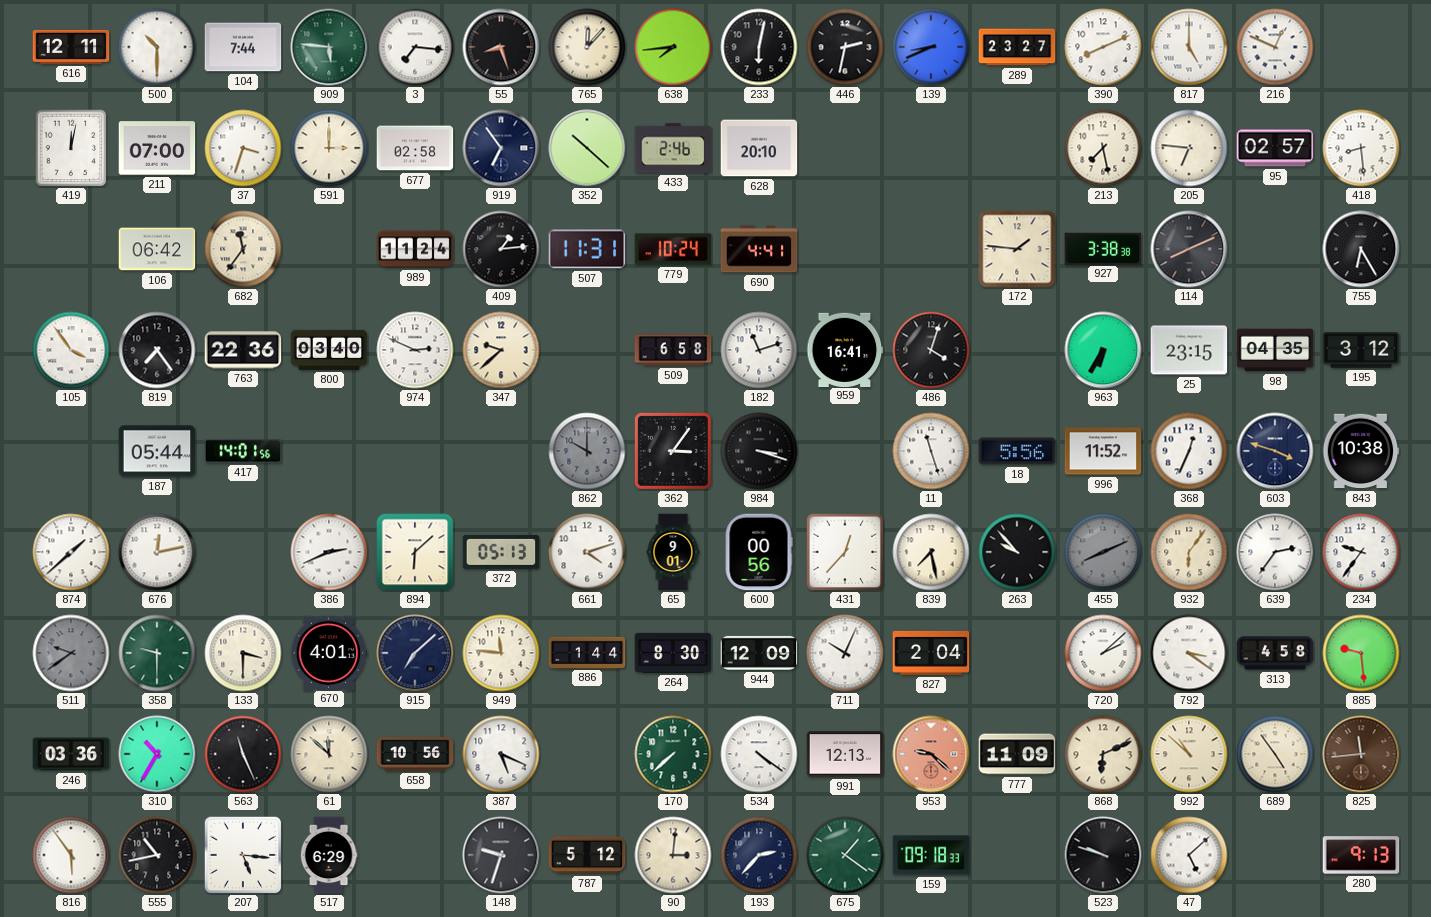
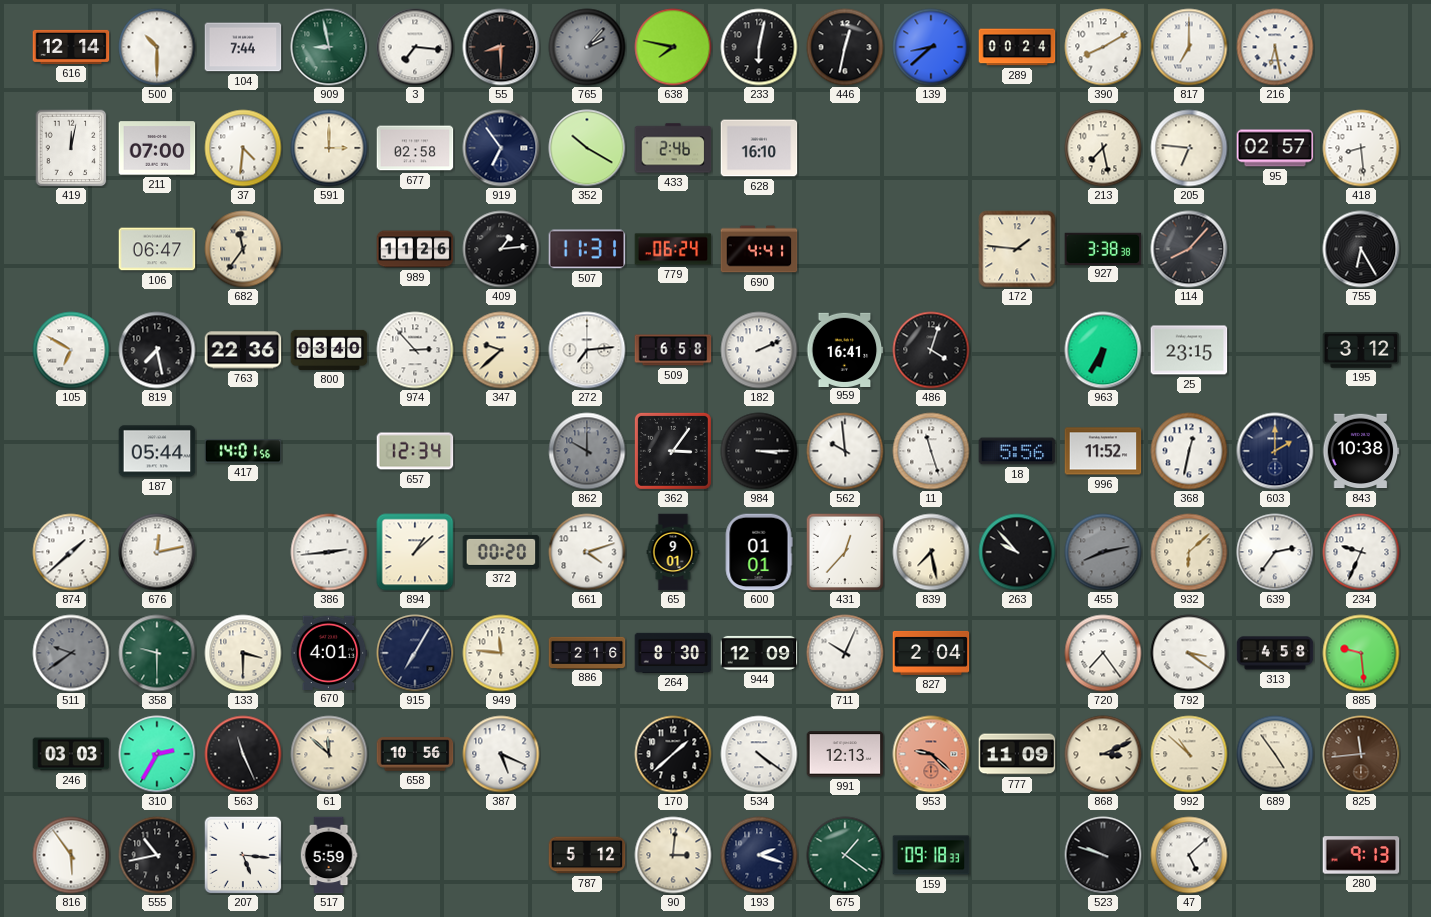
616: 12:11 -> 12:14
909: 5:46 -> 8:58
55: 8:27 -> 8:30
765: 12:07 -> 2:07
765 dial: cream -> grey
638: 7:44 -> 7:47
446: 2:32 -> 12:32
139: 8:41 -> 8:38
289: 23:27 -> 00:24
390: 8:11 -> 8:10
817: 5:00 -> 7:00
216: 12:49 -> 6:28
37: 3:33 -> 4:31
352: 10:22 -> 10:20
628: 20:10 -> 16:10
106: 06:42 -> 06:47
989: 11:24 -> 11:26
779: 10:24 -> 06:24
114: 8:11 -> 8:07
105: 3:54 -> 6:50
819: 7:24 -> 7:28
974: 2:49 -> 2:53
272: none -> 7:14
182: 11:12 -> 2:11
98: 04:35 -> none
657: none -> 12:34
984: 3:18 -> 3:15
562: none -> 9:59
368: 12:34 -> 12:32
603: 3:48 -> 2:00
386: 2:41 -> 2:44
894: 6:08 -> 1:08
372: 05:13 -> 00:20
600: 00:56 -> 01:01
455: 8:11 -> 8:13
932: 6:06 -> 6:08
234: 9:36 -> 9:34
915: 7:08 -> 7:05
886: 1:44 -> 2:16
720: 2:08 -> 7:24
246: 03:36 -> 03:03
310: 10:35 -> 2:35
170: 7:38 -> 1:38
170 dial: green -> black
868: 6:11 -> 3:11
517: 6:29 -> 5:59
148: 9:33 -> none
193: 2:37 -> 2:18
